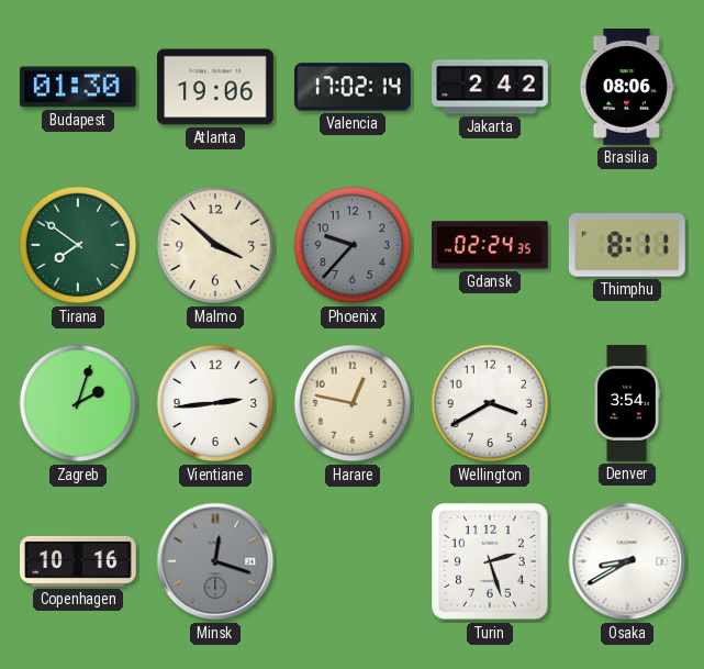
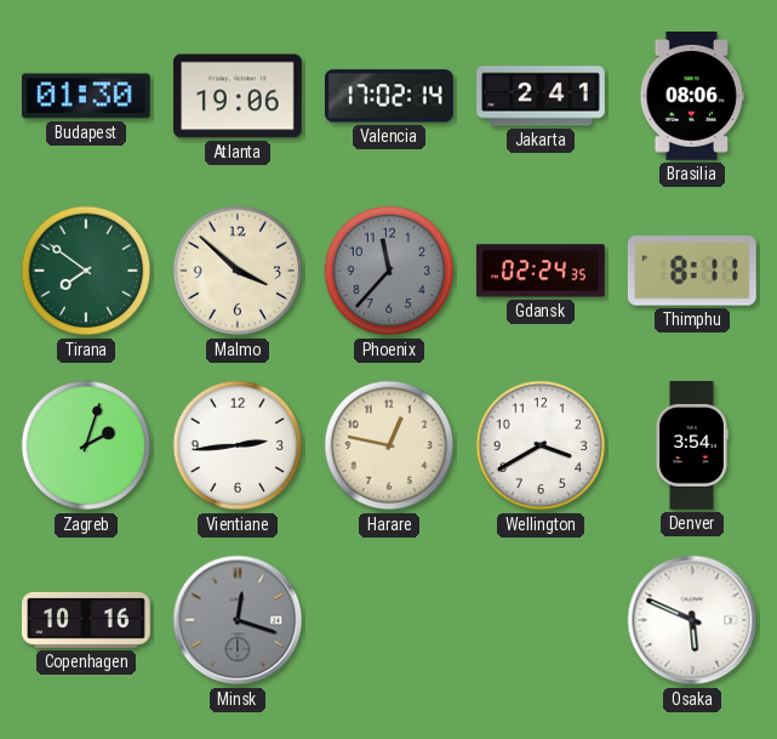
Jakarta: 2:42 -> 2:41
Phoenix: 9:37 -> 11:37
Turin: 2:27 -> none
Osaka: 8:40 -> 5:49
